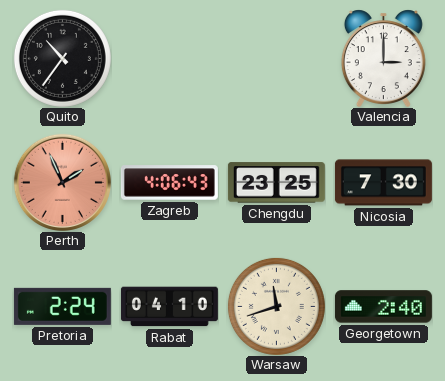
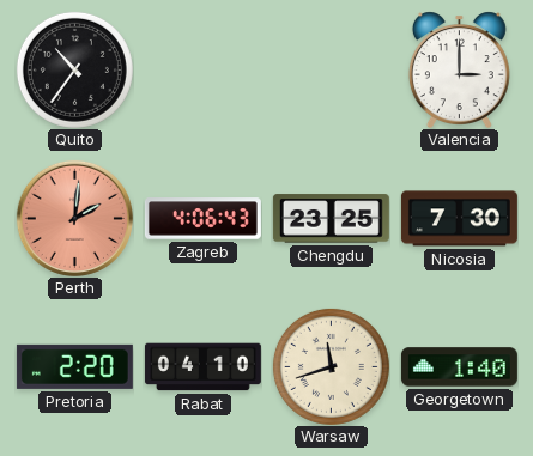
Perth: 1:56 -> 2:01
Pretoria: 2:24 -> 2:20
Georgetown: 2:40 -> 1:40
